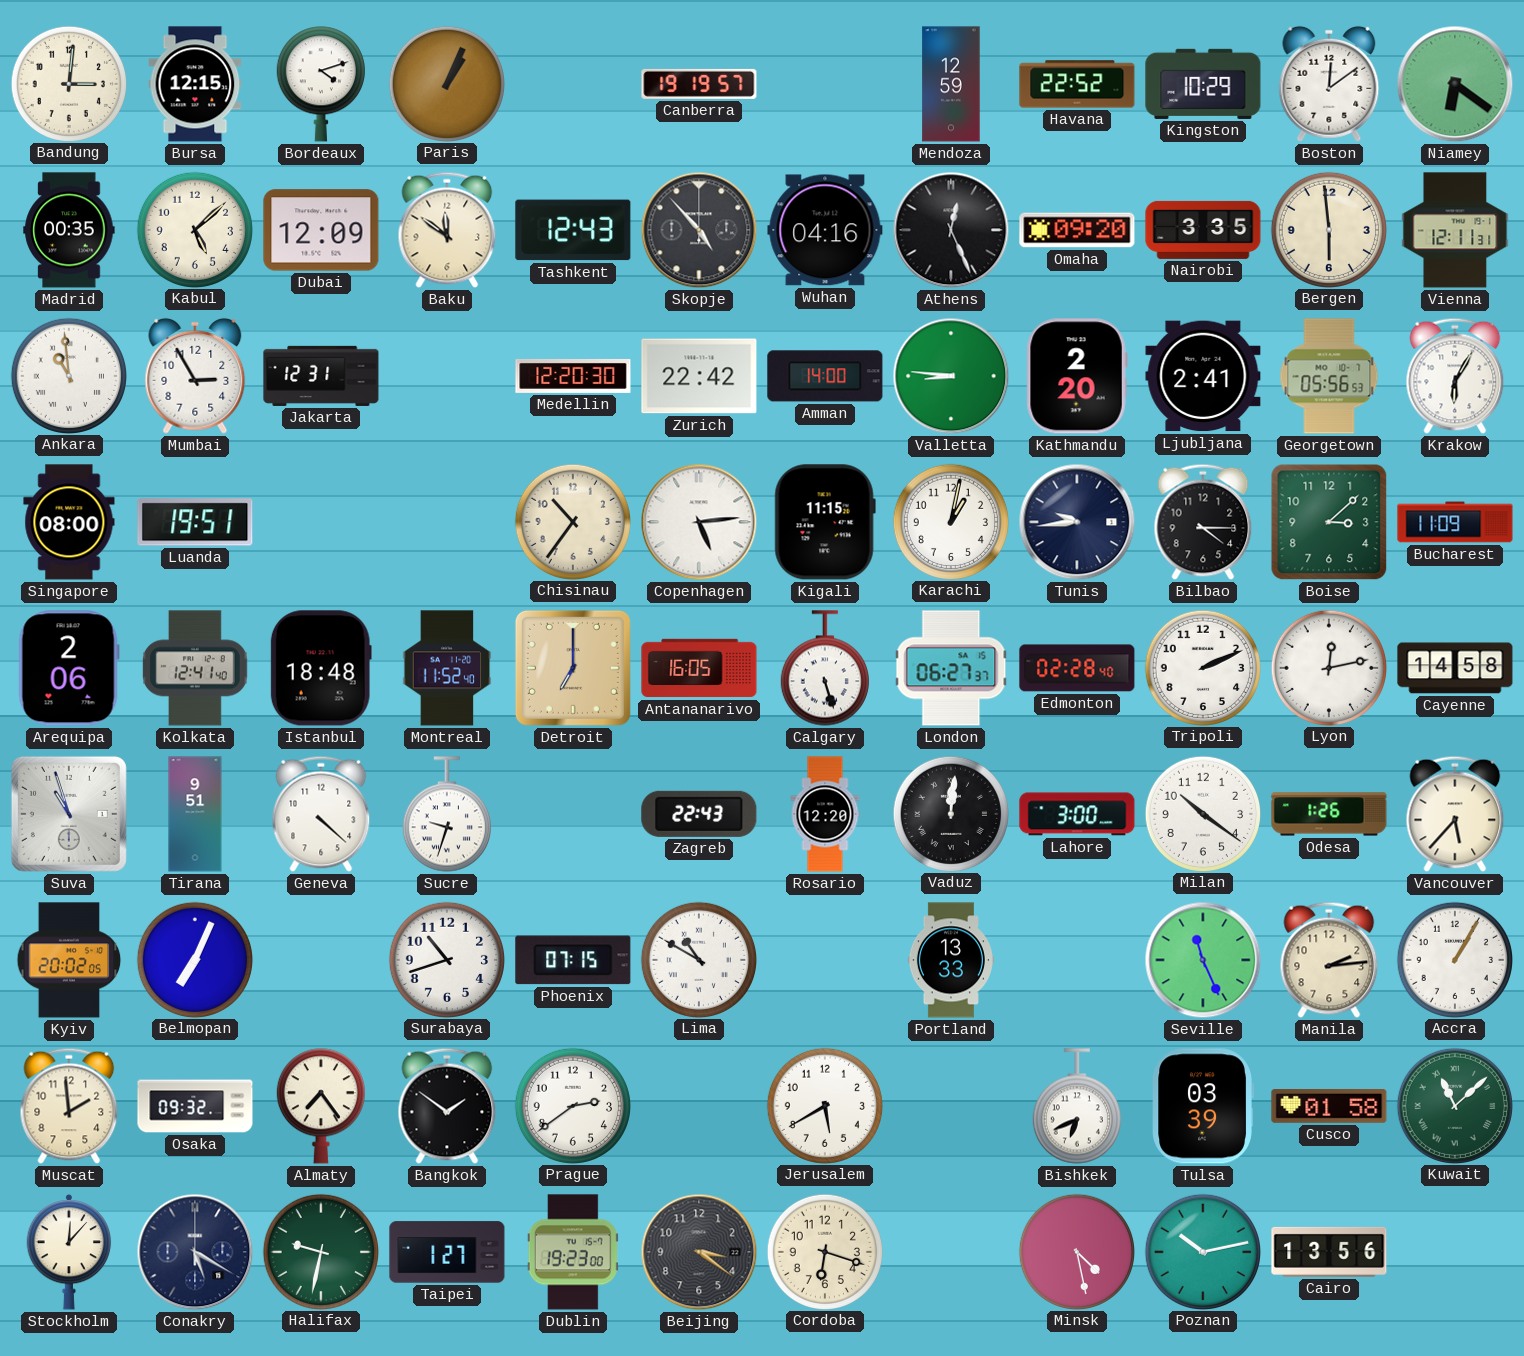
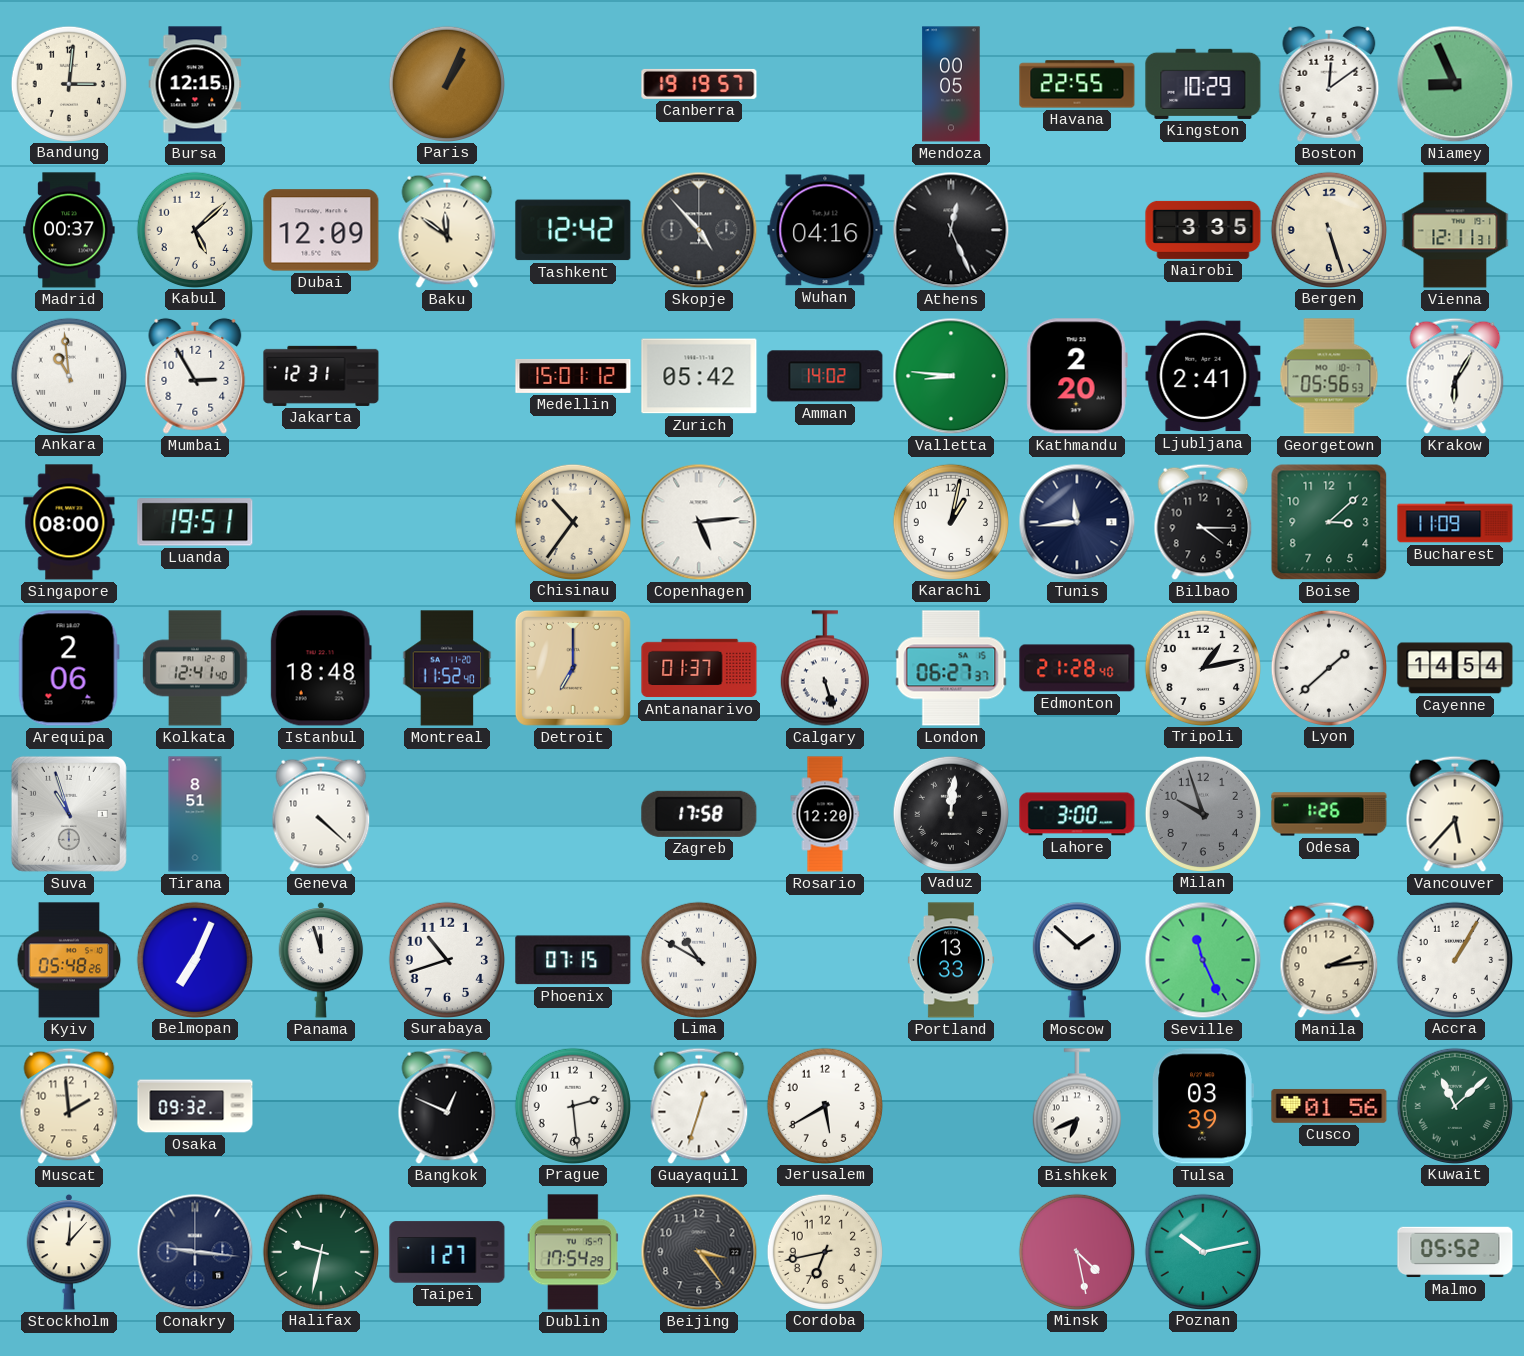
Bordeaux: 4:12 -> none
Mendoza: 12:59 -> 00:05
Havana: 22:52 -> 22:55
Niamey: 6:21 -> 8:56
Madrid: 00:35 -> 00:37
Tashkent: 12:43 -> 12:42
Omaha: 09:20 -> none
Bergen: 5:59 -> 5:27
Medellin: 12:20 -> 15:01
Zurich: 22:42 -> 05:42
Amman: 14:00 -> 14:02
Kigali: 11:15 -> none
Tunis: 9:44 -> 11:44
Antananarivo: 16:05 -> 01:37
Edmonton: 02:28 -> 21:28
Tripoli: 2:11 -> 1:13
Lyon: 12:13 -> 1:38
Cayenne: 14:58 -> 14:54
Tirana: 9:51 -> 8:51
Sucre: 9:33 -> none
Zagreb: 22:43 -> 17:58
Milan: 10:21 -> 9:57
Milan dial: white -> grey
Kyiv: 20:02 -> 05:48
Panama: none -> 11:57
Moscow: none -> 1:52
Almaty: 7:24 -> none
Bangkok: 1:51 -> 12:49
Prague: 2:39 -> 2:29
Guayaquil: none -> 12:33
Cusco: 01:58 -> 01:56
Conakry: 5:20 -> 9:16
Dublin: 19:23 -> 17:54
Beijing: 3:21 -> 3:24
Cordoba: 6:18 -> 6:43
Cairo: 13:56 -> none
Malmo: none -> 05:52
